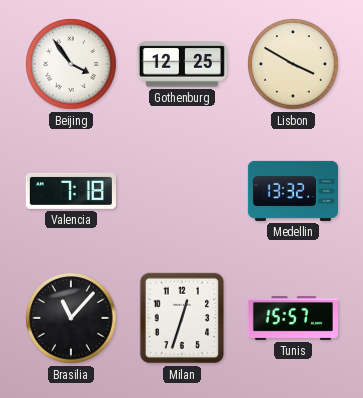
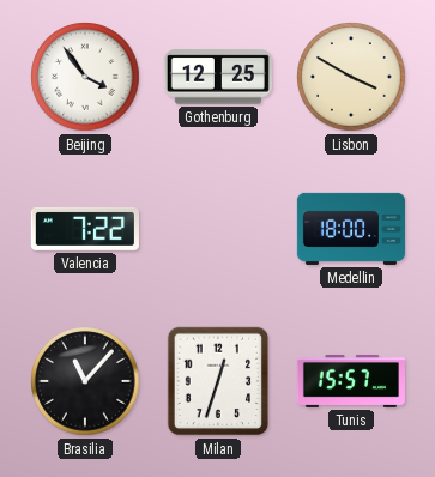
Valencia: 7:18 -> 7:22
Medellin: 13:32 -> 18:00
